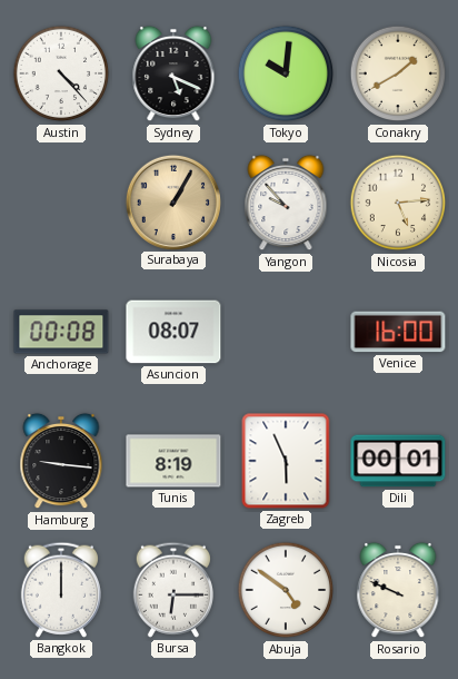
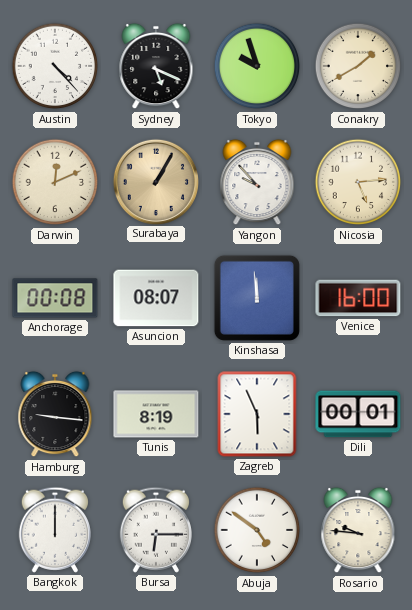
Tokyo: 10:01 -> 9:57
Darwin: none -> 12:11
Kinshasa: none -> 11:59
Rosario: 9:49 -> 9:46
